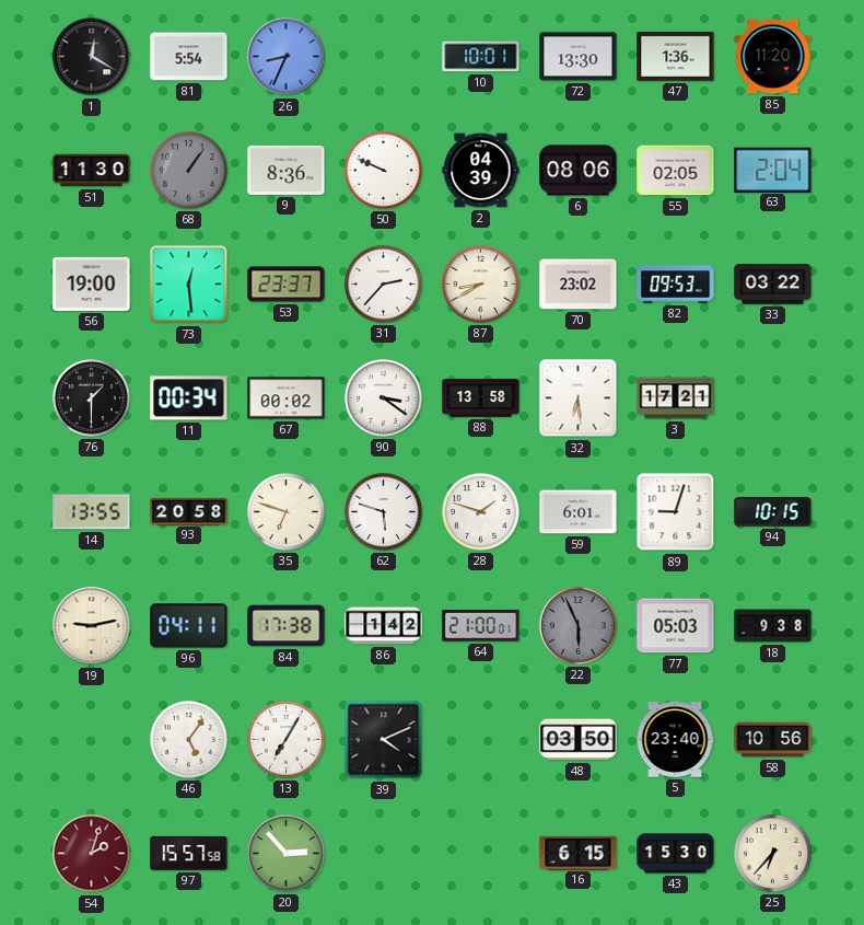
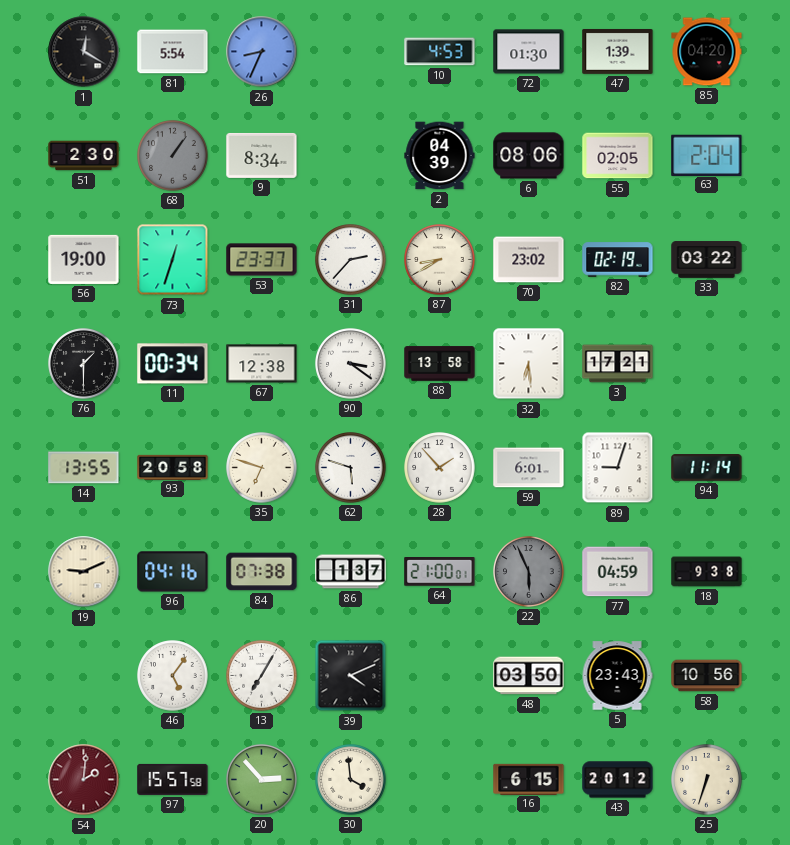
10: 10:01 -> 4:53
72: 13:30 -> 01:30
47: 1:36 -> 1:39
85: 11:20 -> 04:20
51: 11:30 -> 2:30
9: 8:36 -> 8:34
50: 9:49 -> none
73: 12:29 -> 12:33
82: 09:53 -> 02:19
67: 00:02 -> 12:38
28: 1:48 -> 1:53
94: 10:15 -> 11:14
19: 9:13 -> 9:11
96: 04:11 -> 04:16
84: 17:38 -> 07:38
86: 1:42 -> 1:37
77: 05:03 -> 04:59
5: 23:40 -> 23:43
54: 2:03 -> 2:01
30: none -> 3:59
43: 15:30 -> 20:12
25: 6:37 -> 6:33
